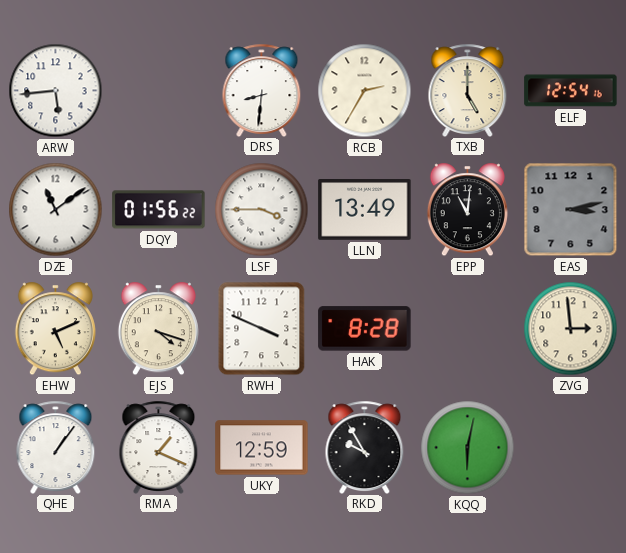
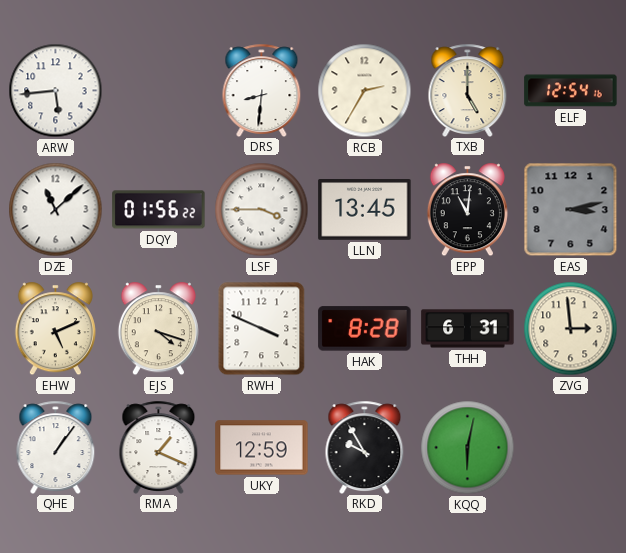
DZE: 11:09 -> 11:08
LLN: 13:49 -> 13:45
THH: none -> 6:31
